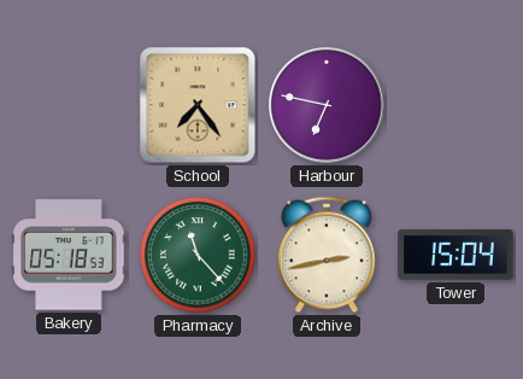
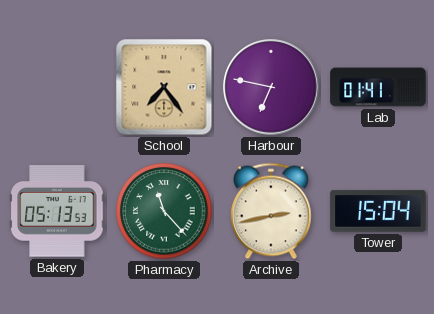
Lab: none -> 01:41
Bakery: 05:18 -> 05:13
